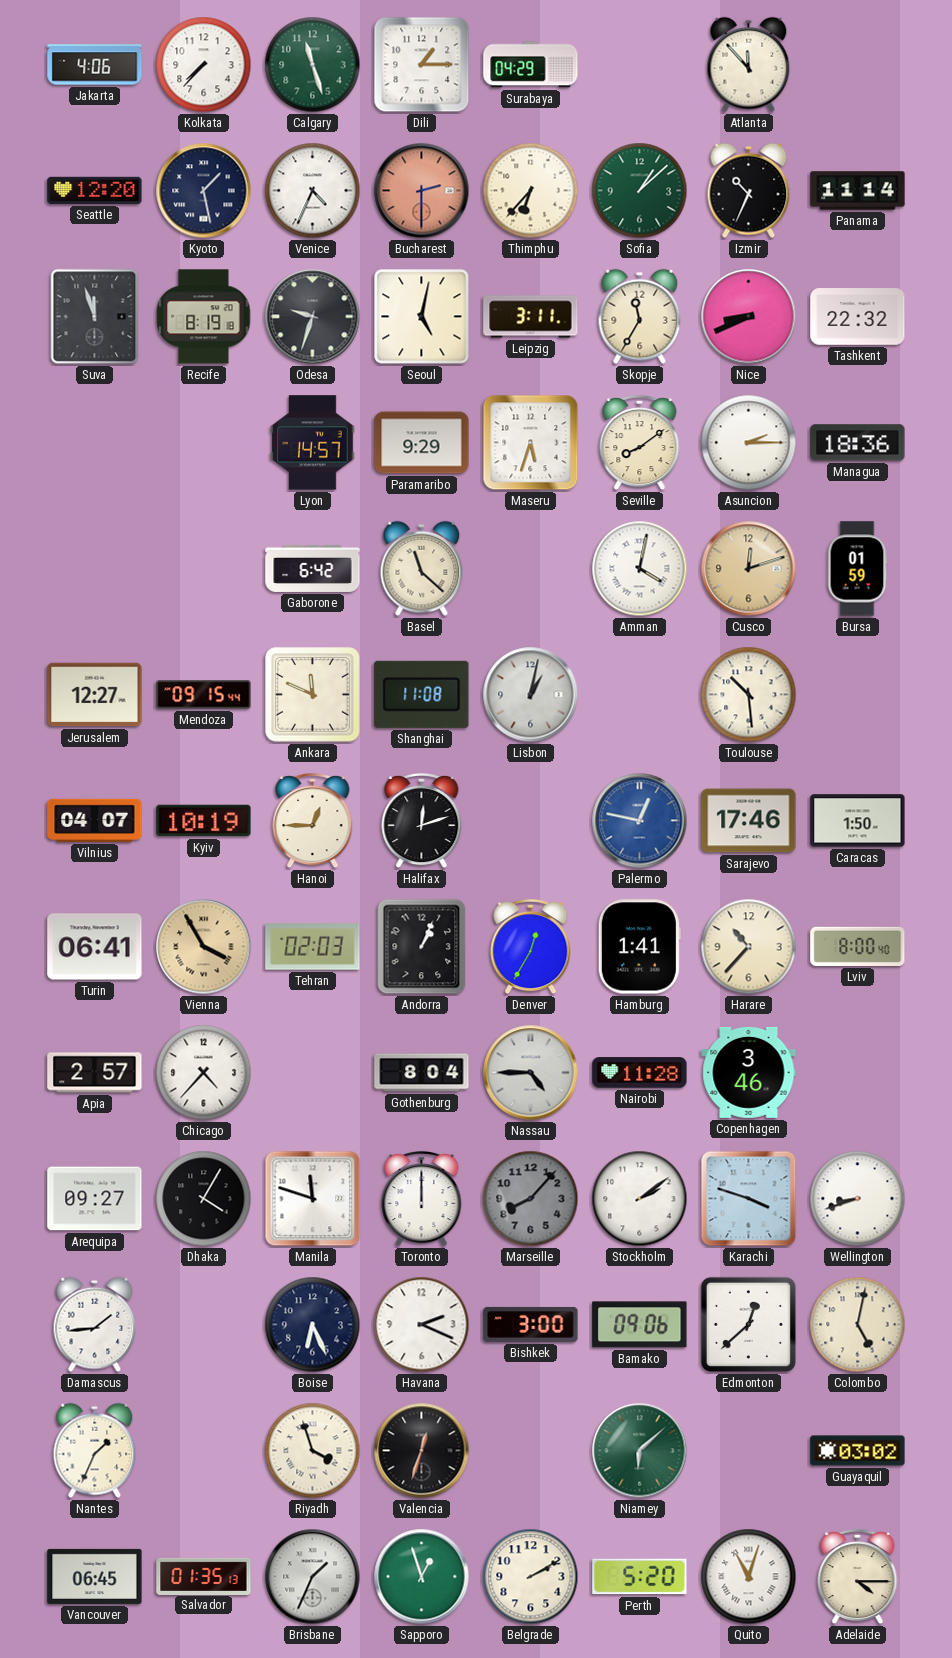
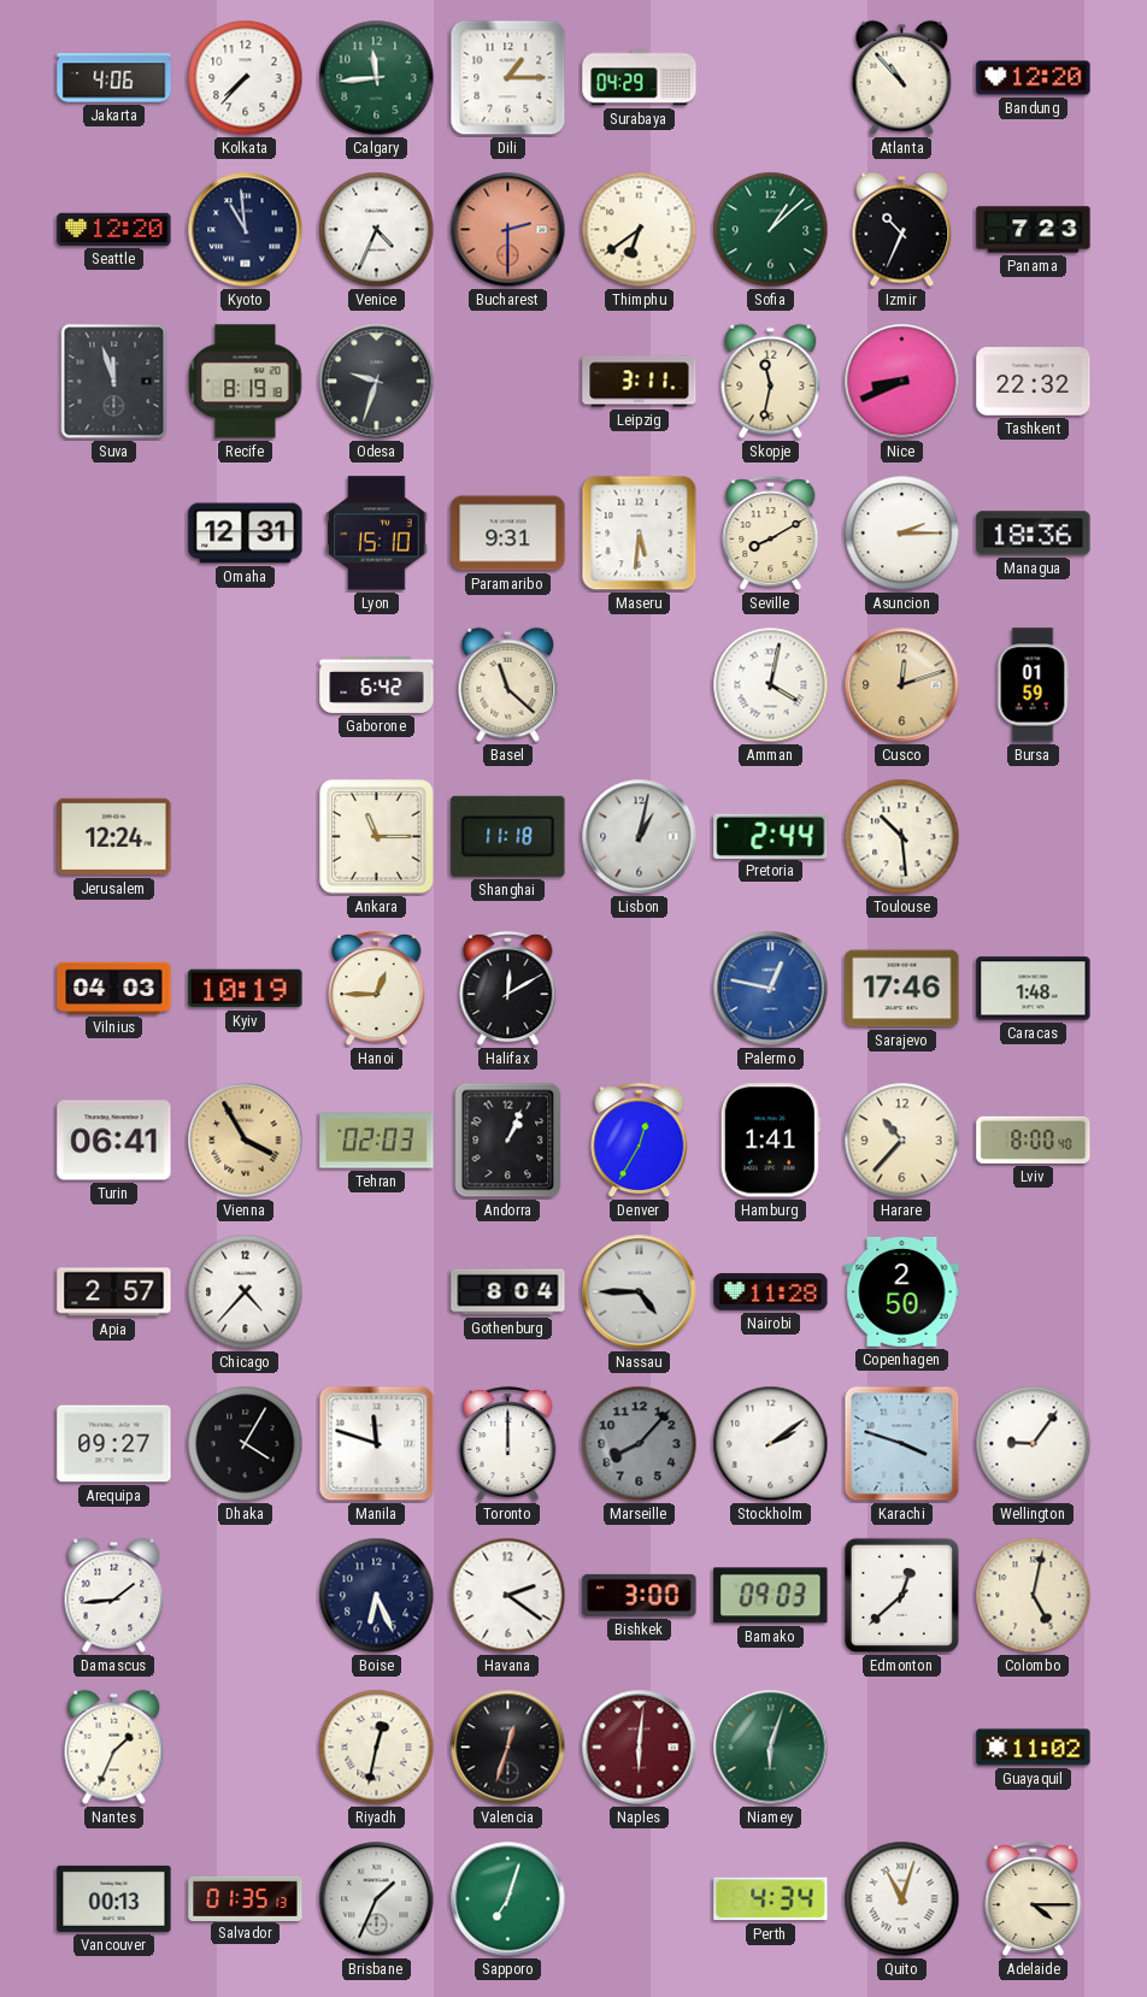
Calgary: 11:27 -> 11:44
Atlanta: 11:53 -> 10:53
Bandung: none -> 12:20
Kyoto: 1:28 -> 10:59
Thimphu: 6:37 -> 6:39
Panama: 11:14 -> 7:23
Seoul: 5:02 -> none
Skopje: 11:35 -> 11:32
Omaha: none -> 12:31
Lyon: 14:57 -> 15:10
Paramaribo: 9:29 -> 9:31
Maseru: 5:33 -> 5:31
Seville: 8:09 -> 8:10
Jerusalem: 12:27 -> 12:24
Mendoza: 09:15 -> none
Ankara: 11:49 -> 11:15
Shanghai: 11:08 -> 11:18
Pretoria: none -> 2:44
Vilnius: 04:07 -> 04:03
Halifax: 12:12 -> 12:10
Caracas: 1:50 -> 1:48
Copenhagen: 3:46 -> 2:50
Wellington: 8:42 -> 9:06
Havana: 2:19 -> 2:21
Bamako: 09:06 -> 09:03
Riyadh: 3:57 -> 12:32
Naples: none -> 6:01
Niamey: 6:08 -> 6:03
Guayaquil: 03:02 -> 11:02
Vancouver: 06:45 -> 00:13
Sapporo: 12:57 -> 7:03
Belgrade: 2:10 -> none
Perth: 5:20 -> 4:34
